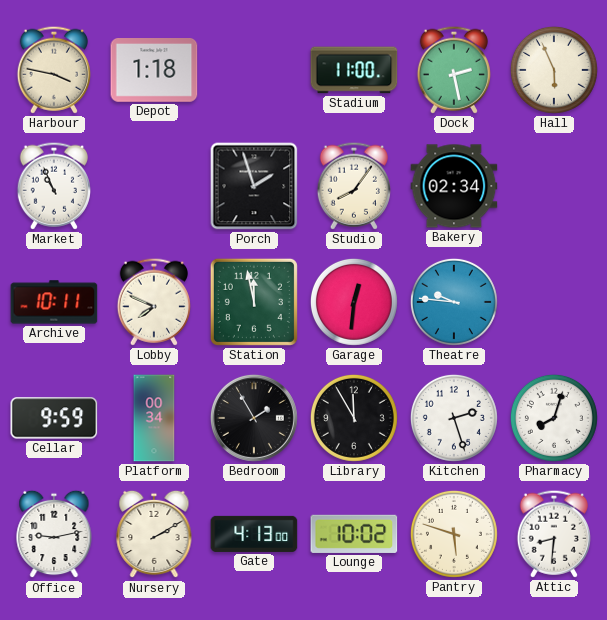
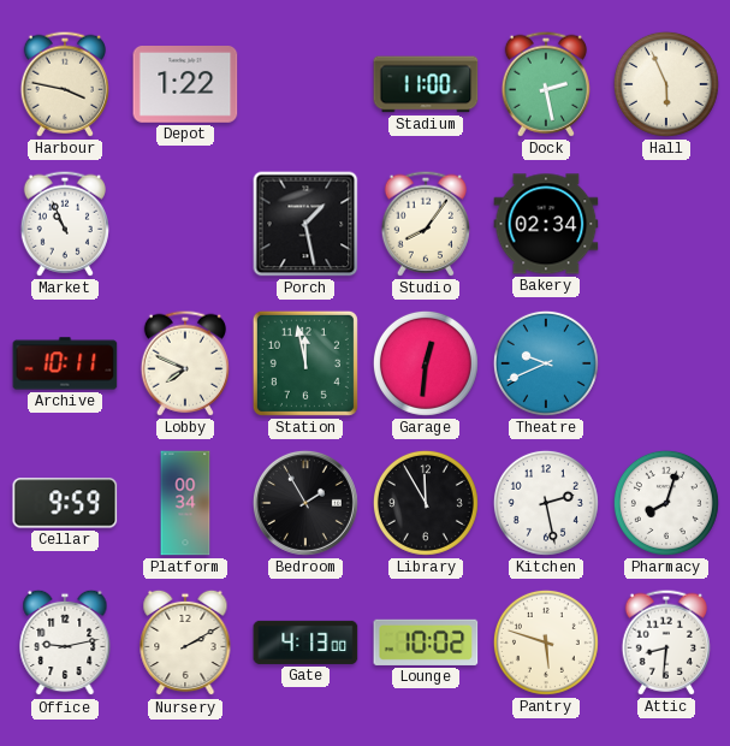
Depot: 1:18 -> 1:22
Porch: 1:57 -> 1:28
Theatre: 9:46 -> 9:41
Kitchen: 2:27 -> 2:28
